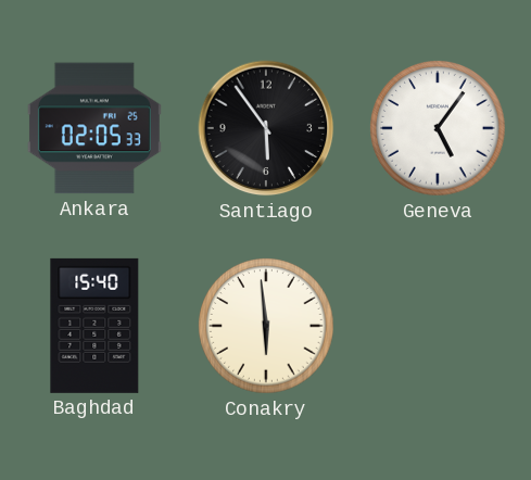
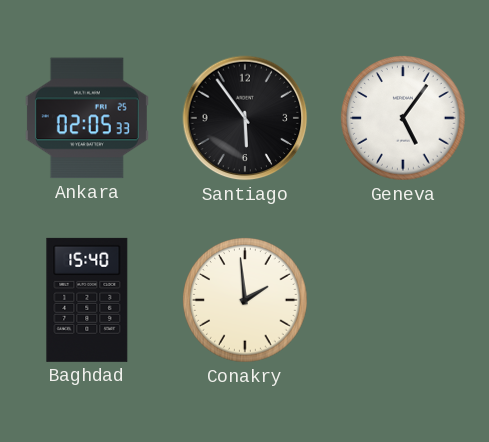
Conakry: 5:59 -> 1:59
